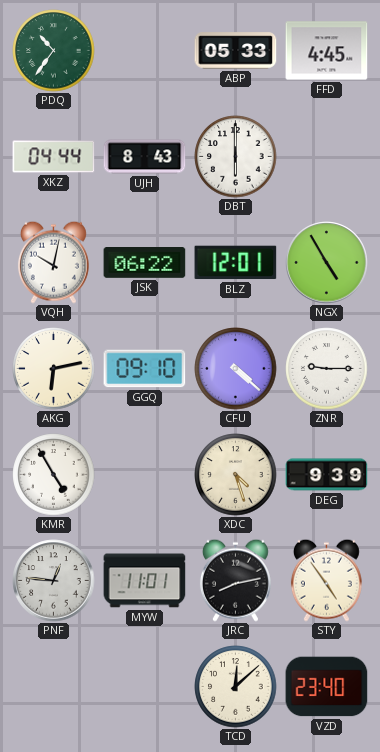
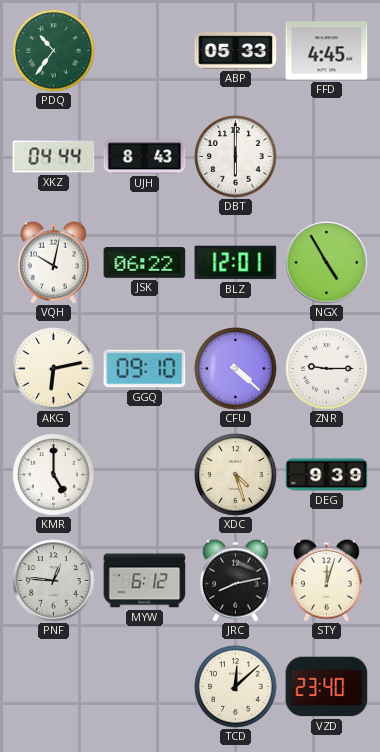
KMR: 4:55 -> 5:00
MYW: 11:01 -> 6:12
STY: 4:54 -> 12:03
